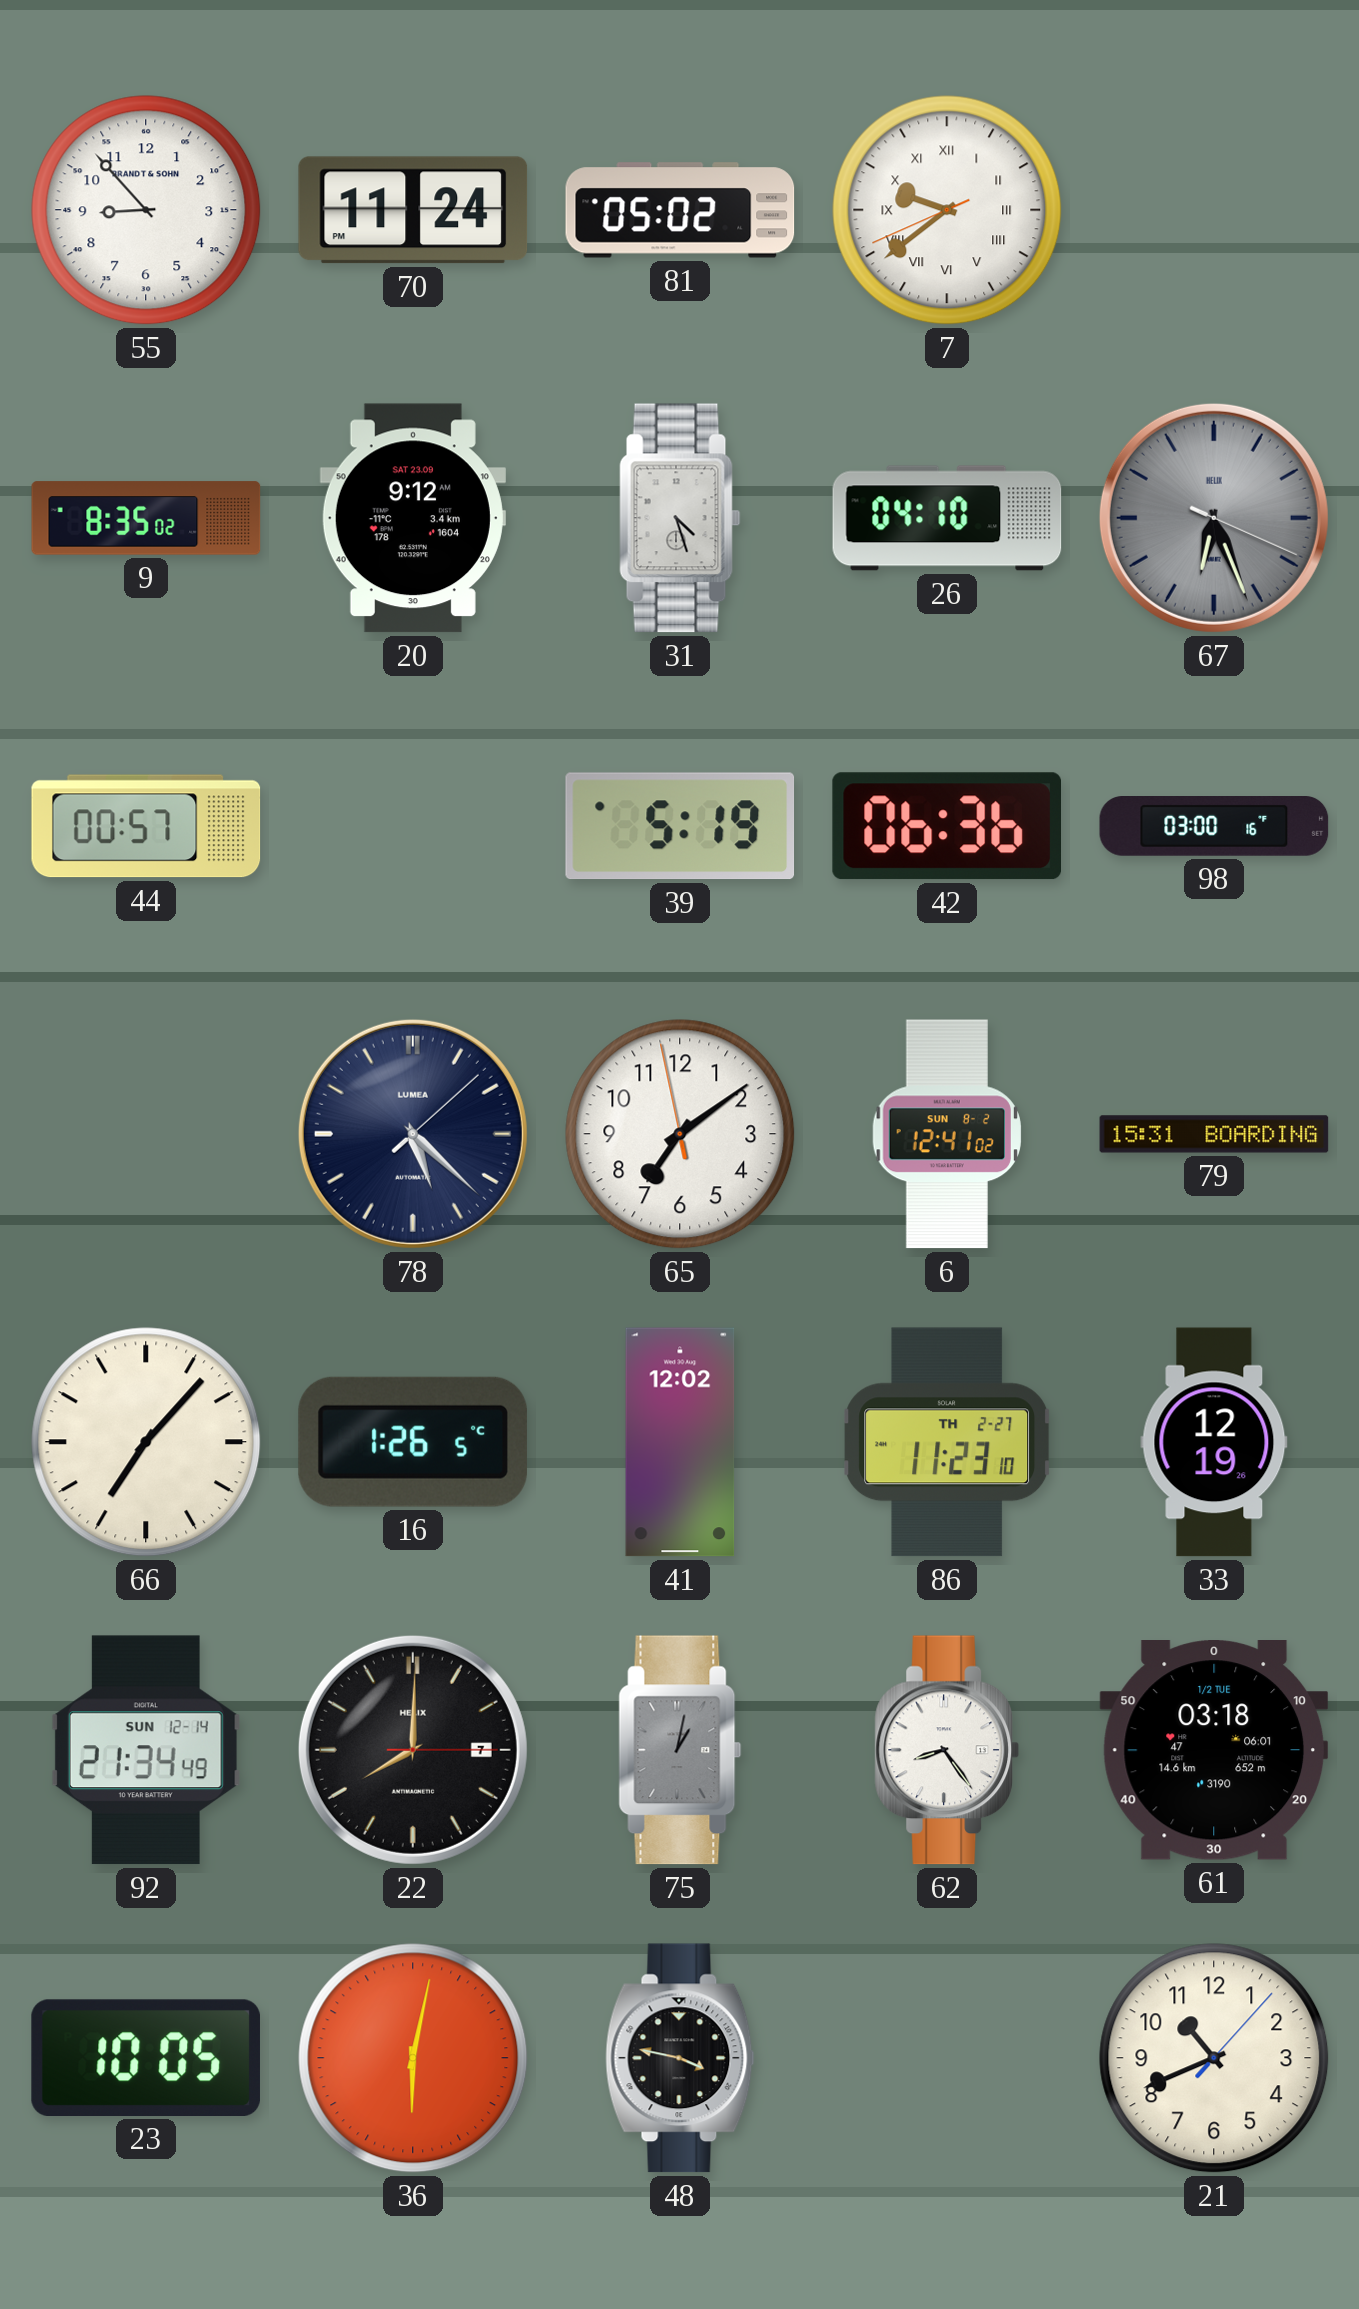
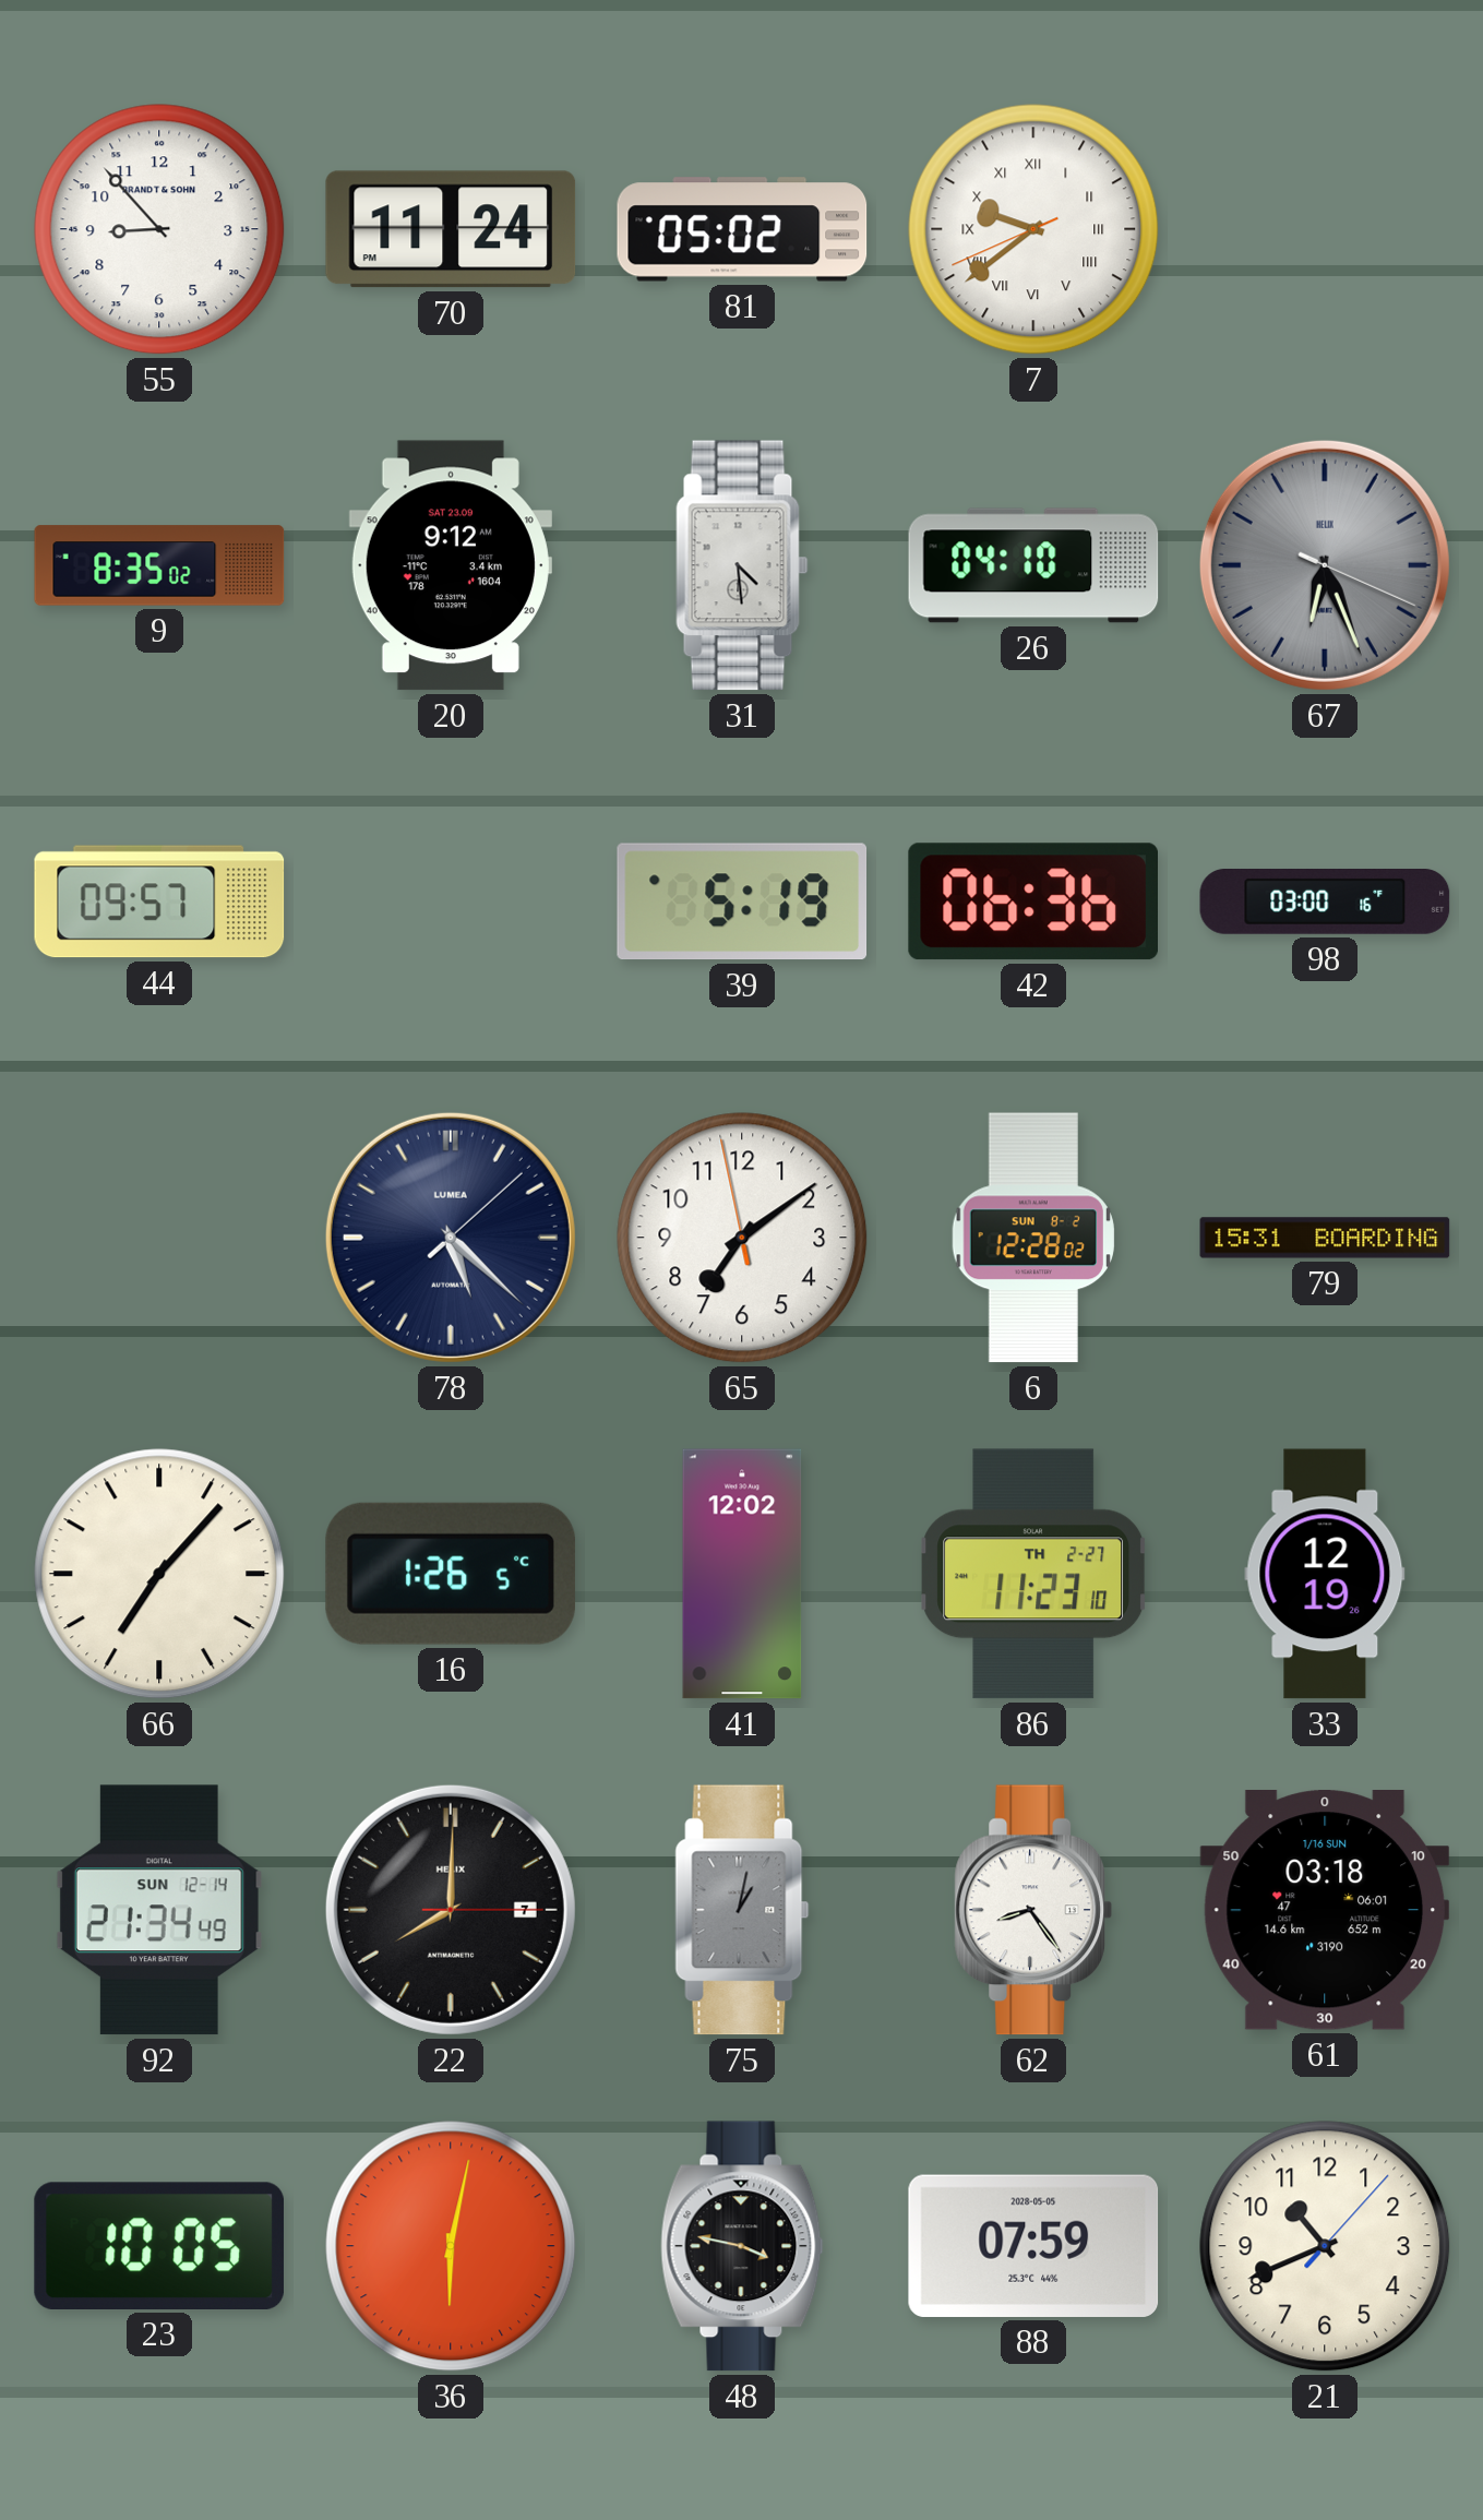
31: 4:27 -> 4:29
44: 00:57 -> 09:57
6: 12:41 -> 12:28
61 date: 1/2 TUE -> 1/16 SUN
88: none -> 07:59
